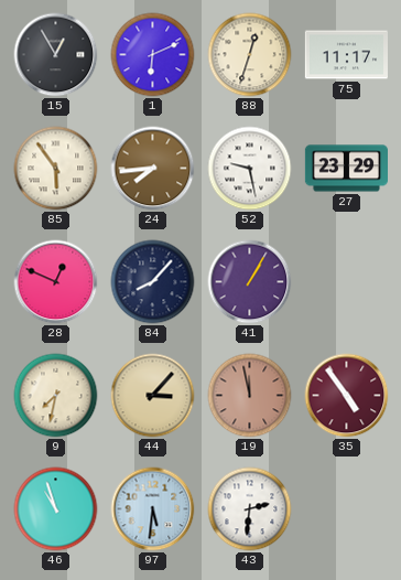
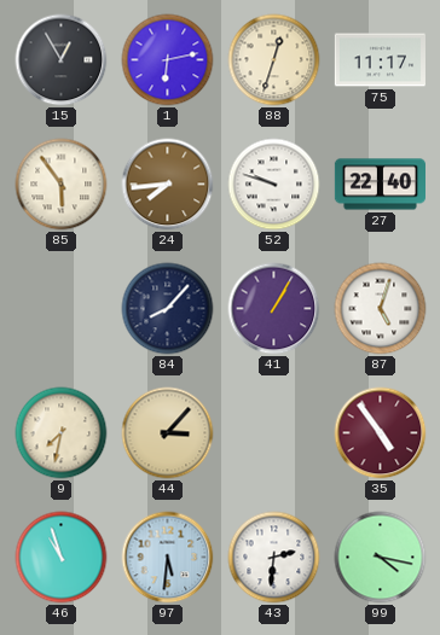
1: 6:11 -> 6:13
52: 9:28 -> 9:48
27: 23:29 -> 22:40
28: 12:49 -> none
87: none -> 5:03
19: 11:58 -> none
99: none -> 4:17
